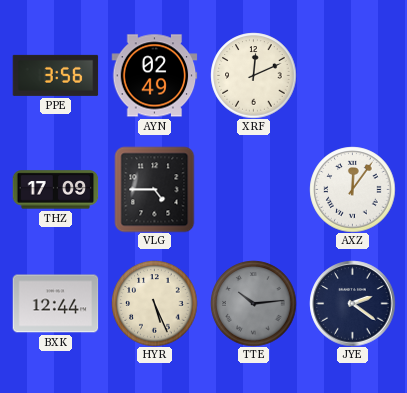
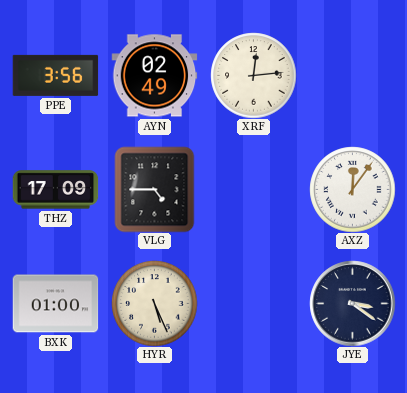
XRF: 12:11 -> 12:14
BXK: 12:44 -> 01:00
TTE: 10:14 -> none
JYE: 2:21 -> 3:21
